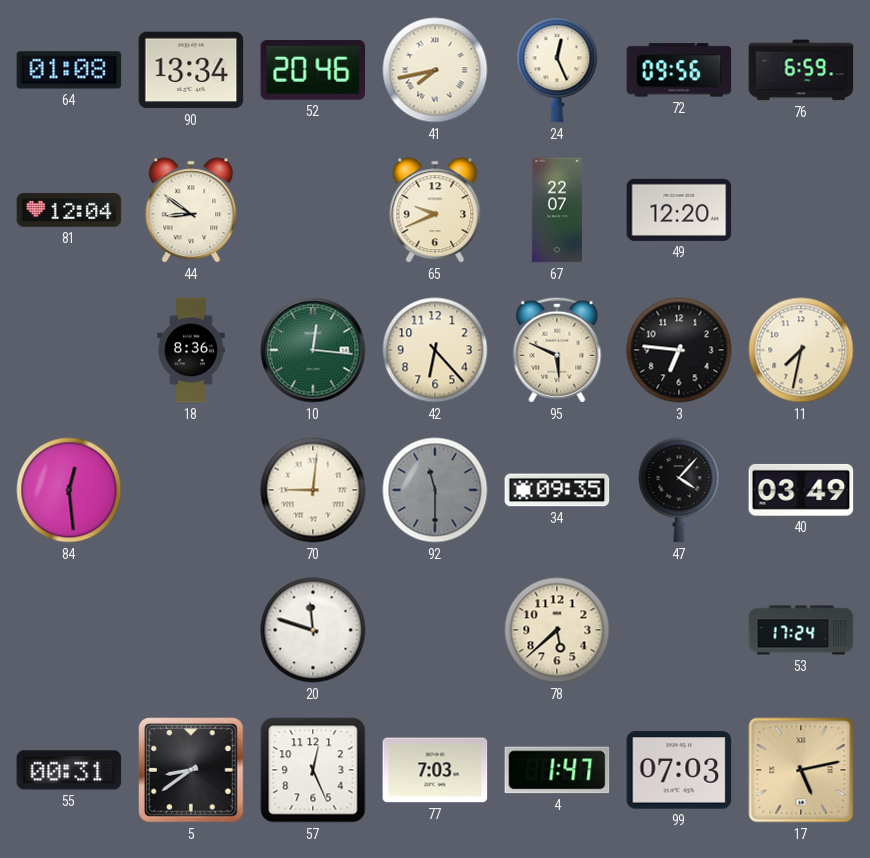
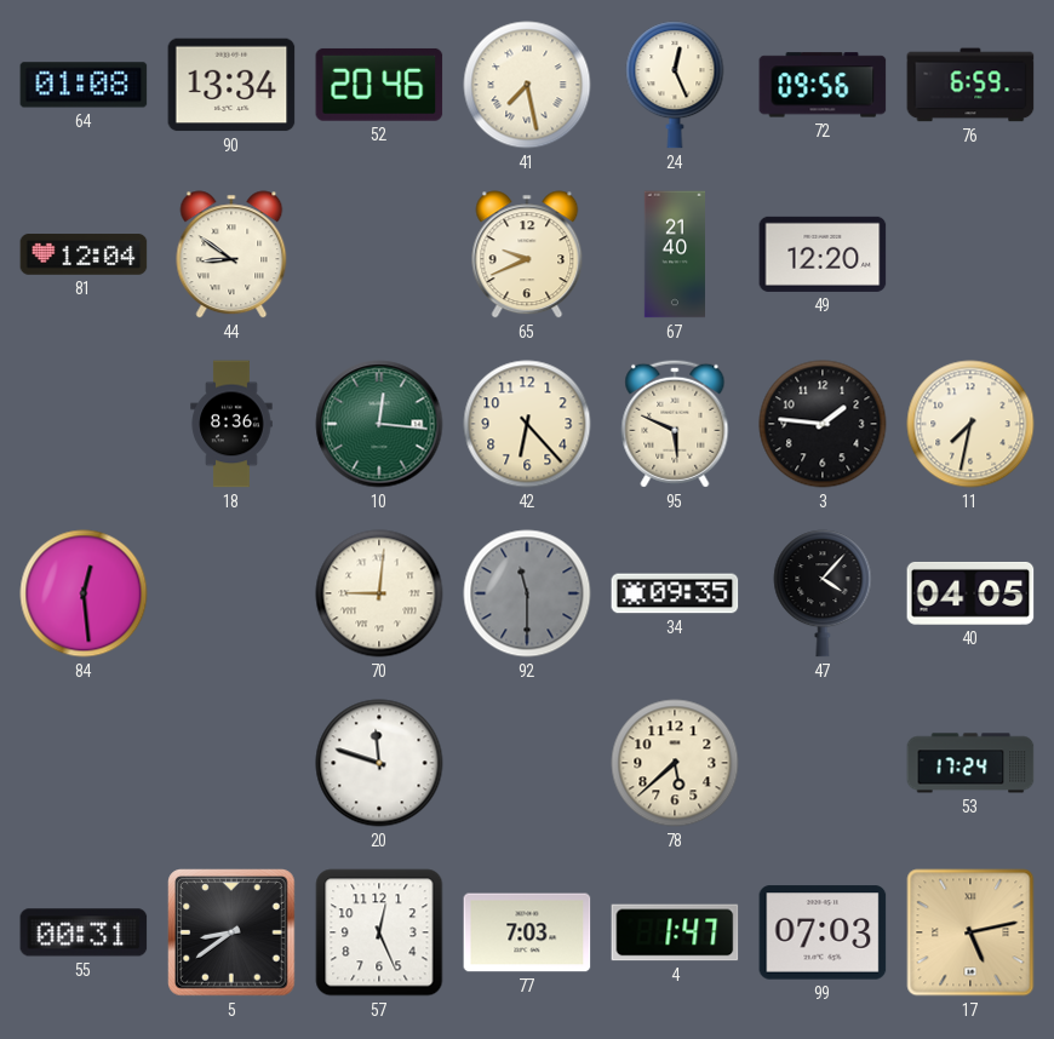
41: 7:43 -> 7:28
67: 22:07 -> 21:40
3: 6:46 -> 1:46
40: 03:49 -> 04:05
